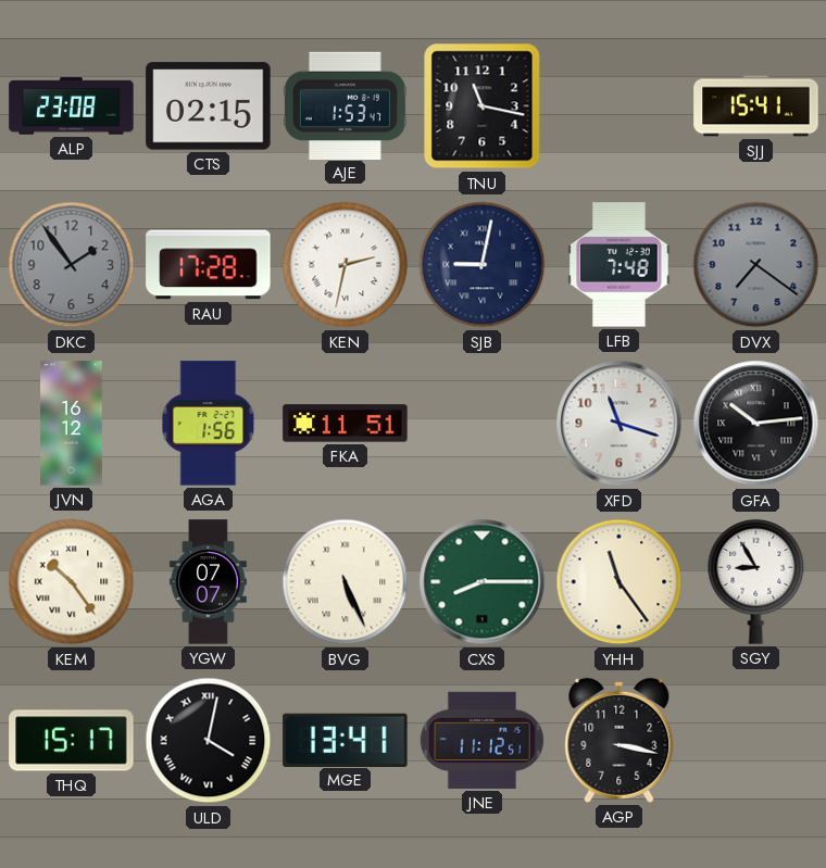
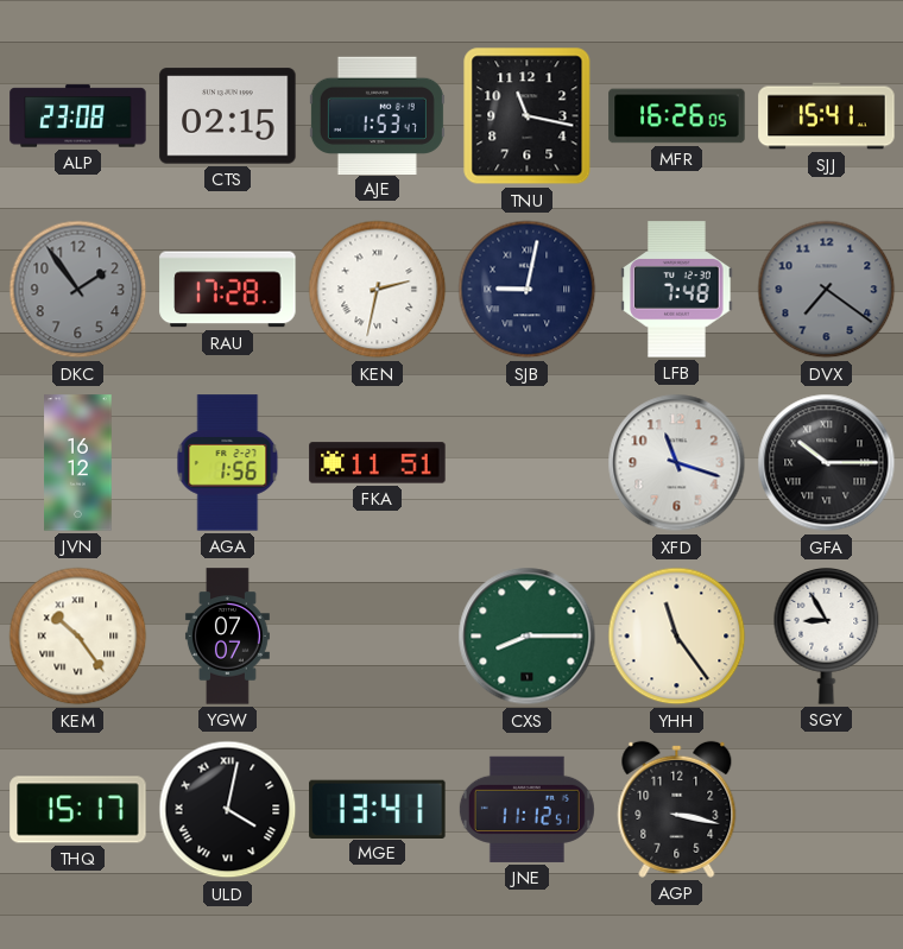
MFR: none -> 16:26
GFA: 10:14 -> 10:15
BVG: 5:26 -> none
